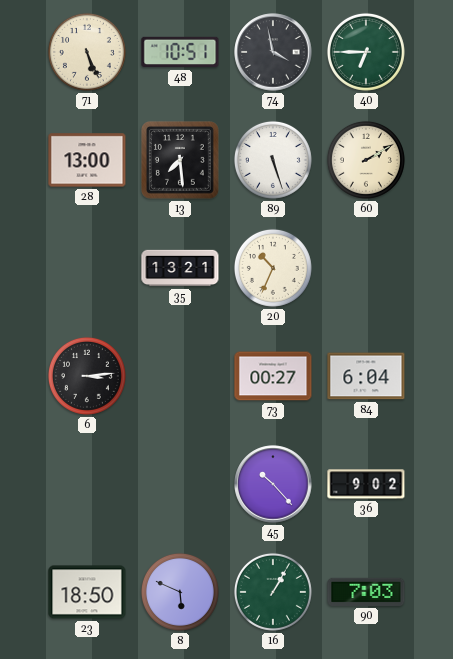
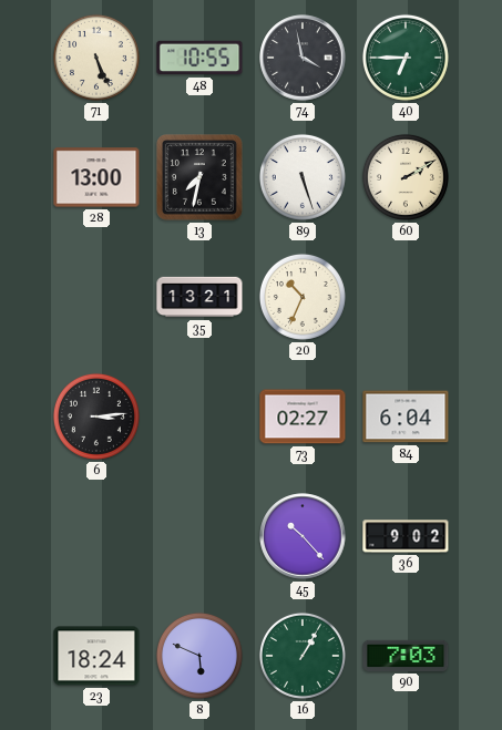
48: 10:51 -> 10:55
13: 7:29 -> 7:32
73: 00:27 -> 02:27
23: 18:50 -> 18:24
